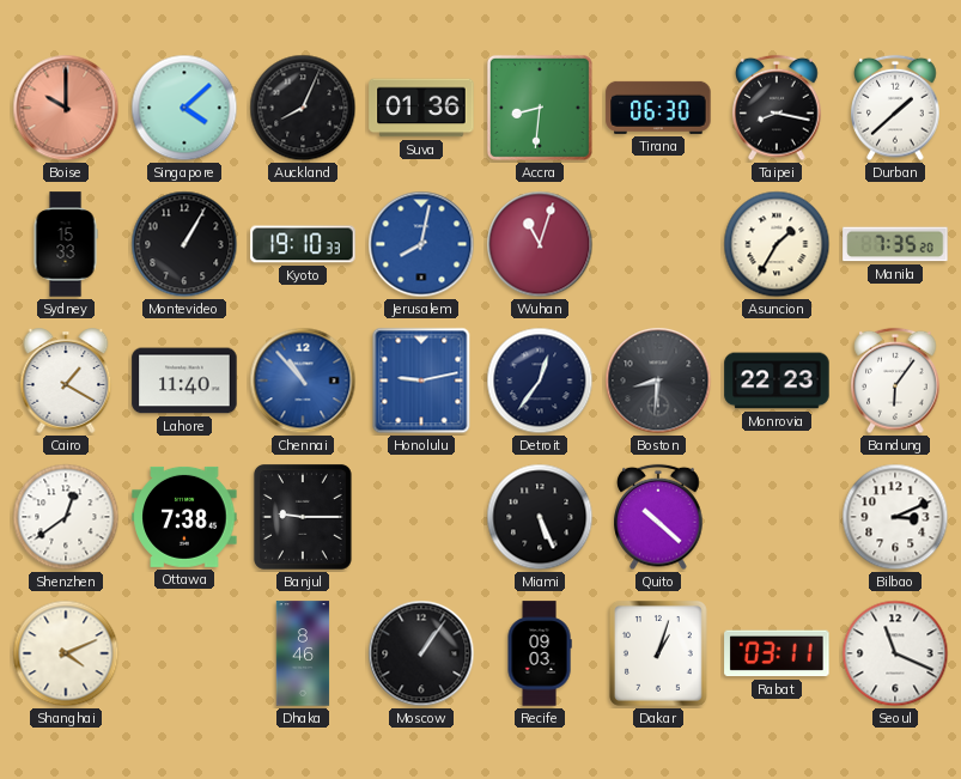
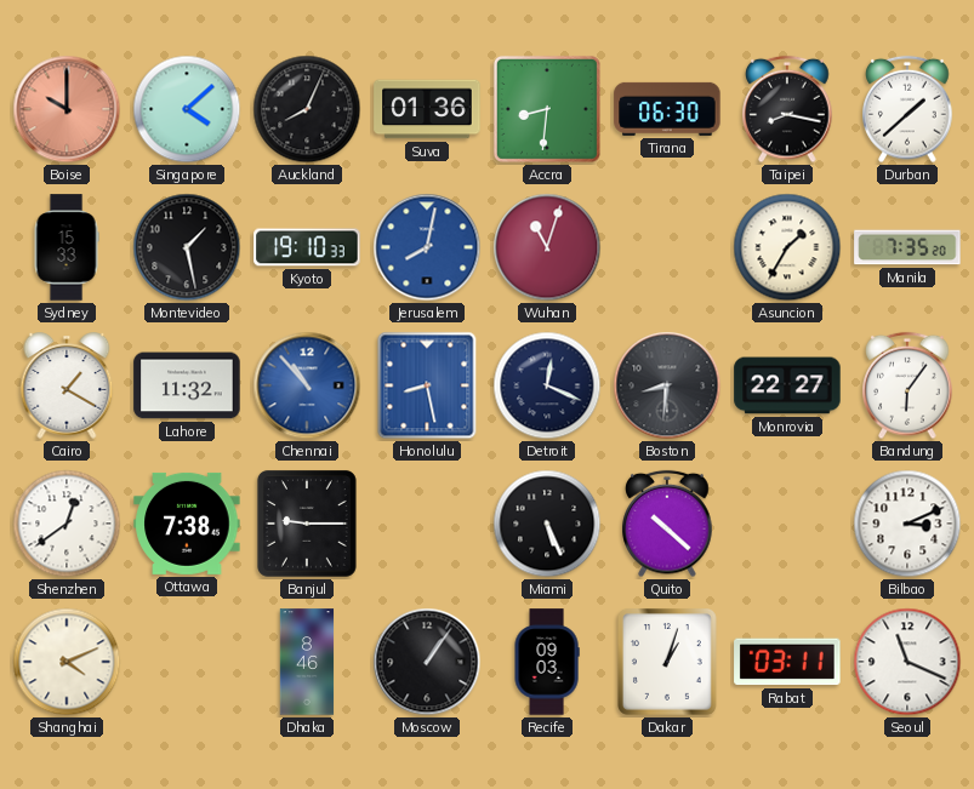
Montevideo: 1:05 -> 1:28
Lahore: 11:40 -> 11:32
Honolulu: 9:13 -> 8:28
Detroit: 12:36 -> 12:19
Monrovia: 22:23 -> 22:27
